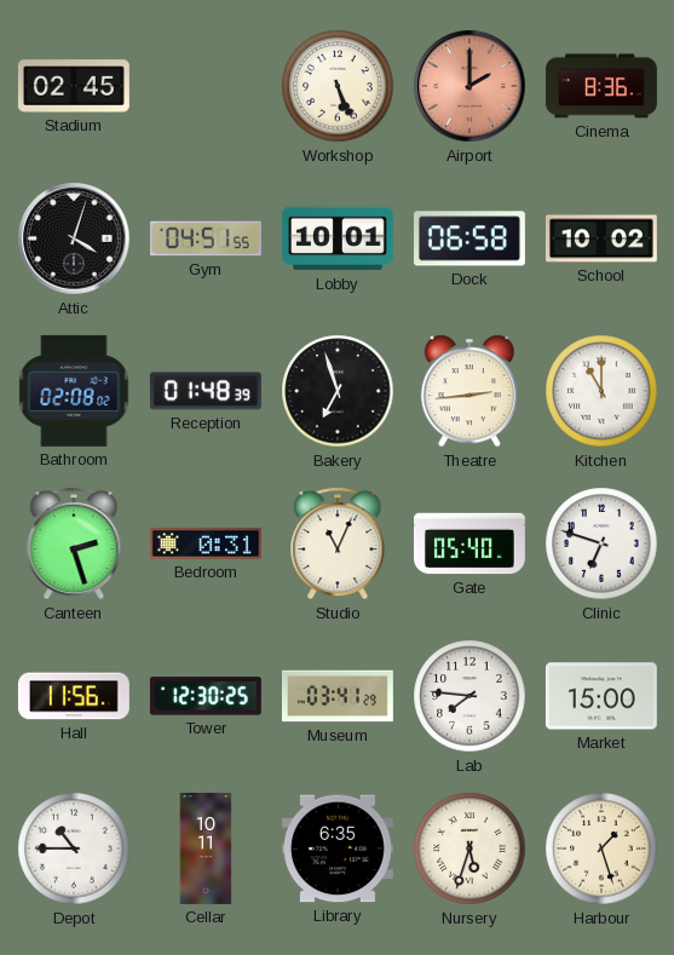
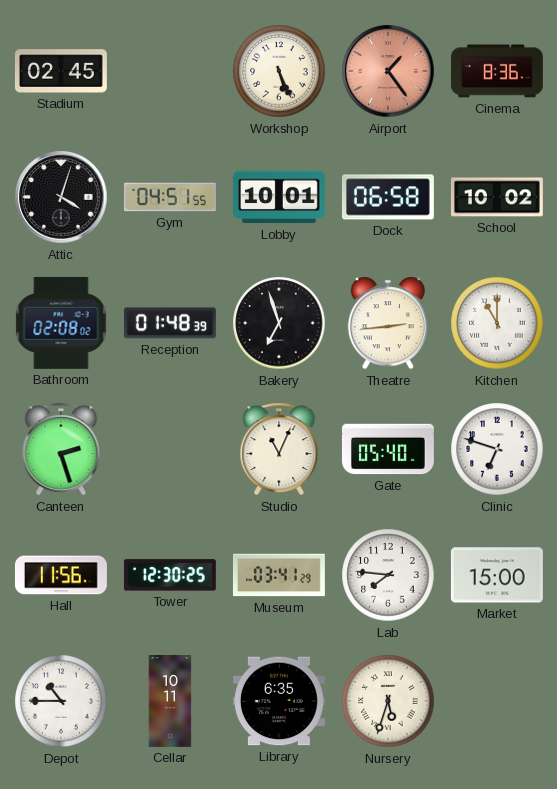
Airport: 2:00 -> 1:24
Bedroom: 0:31 -> none
Harbour: 1:27 -> none
